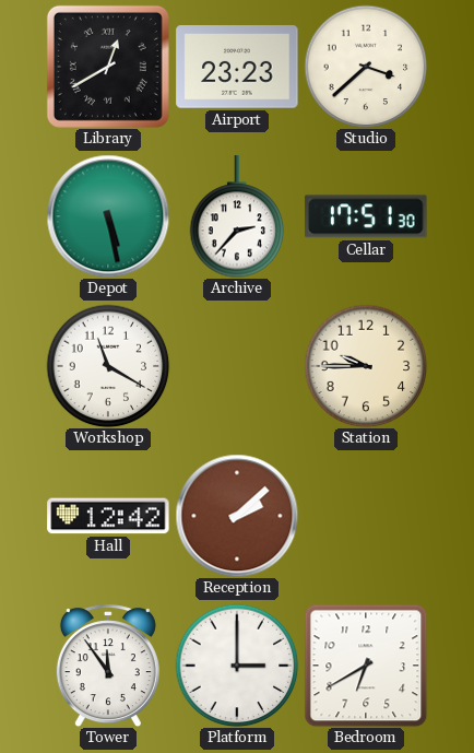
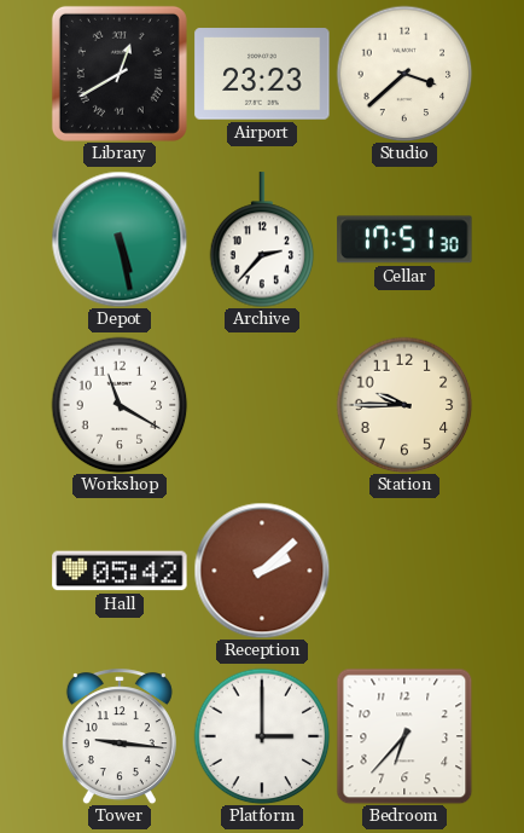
Hall: 12:42 -> 05:42
Tower: 11:54 -> 9:16
Bedroom: 6:40 -> 6:37
